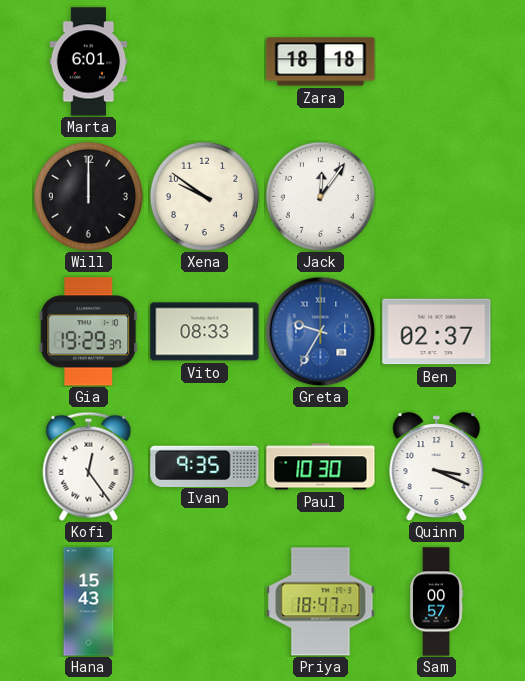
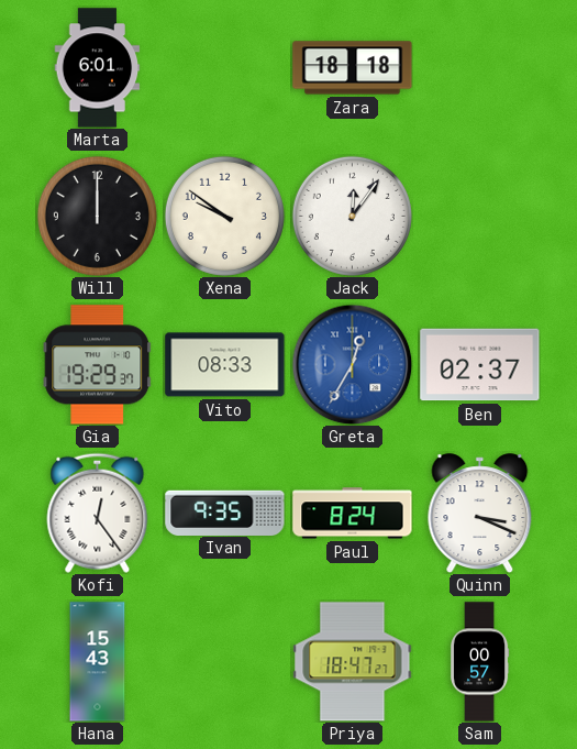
Greta: 9:35 -> 12:35
Paul: 10:30 -> 8:24
